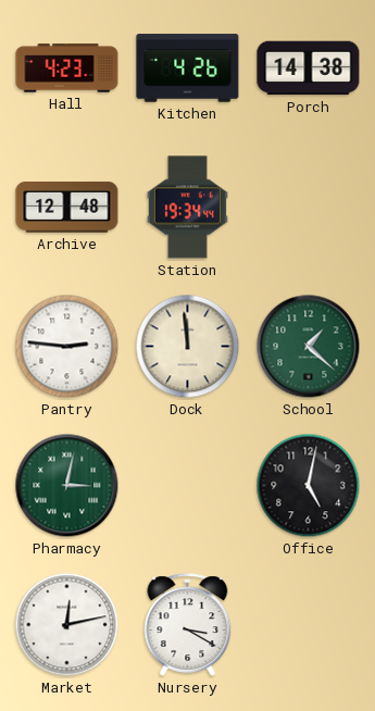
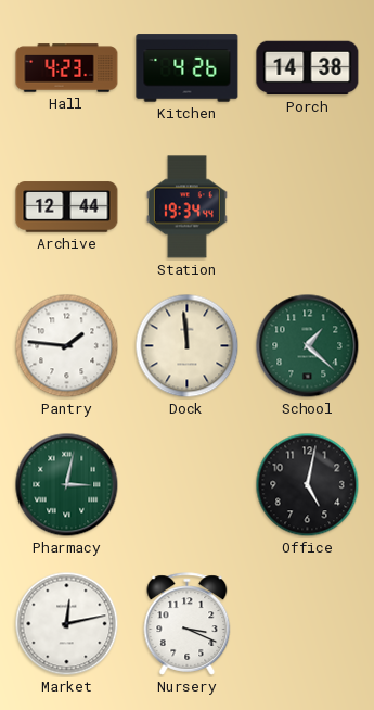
Archive: 12:48 -> 12:44
Pantry: 2:46 -> 1:46
Nursery: 3:20 -> 3:19
